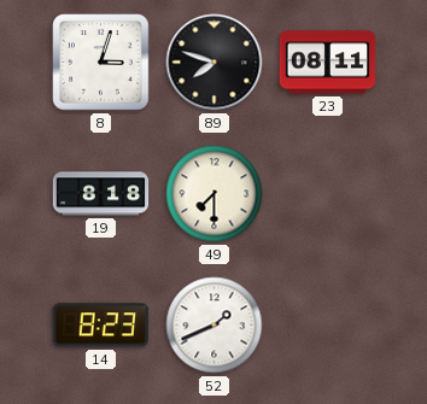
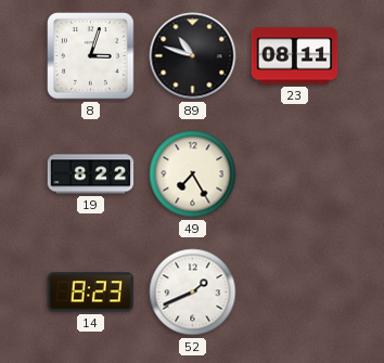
89: 7:48 -> 10:48
19: 8:18 -> 8:22
49: 7:30 -> 7:25
